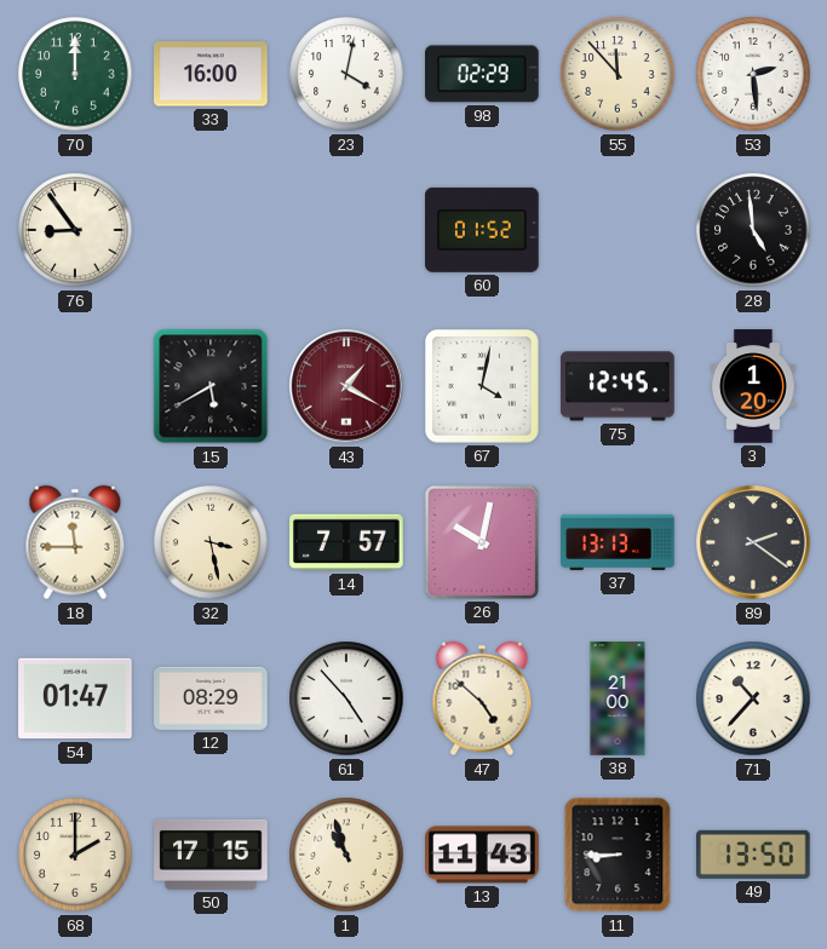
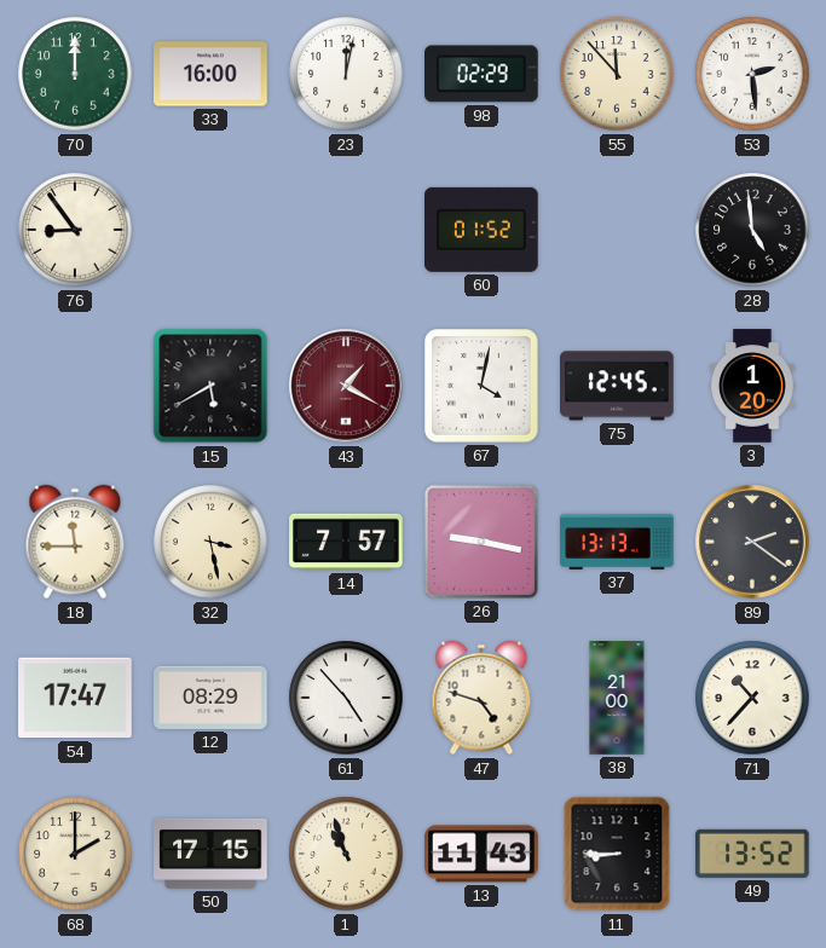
23: 4:02 -> 12:02
26: 10:02 -> 9:17
54: 01:47 -> 17:47
47: 4:52 -> 4:48
49: 13:50 -> 13:52
